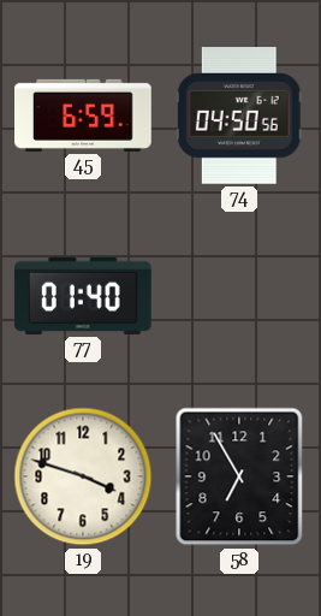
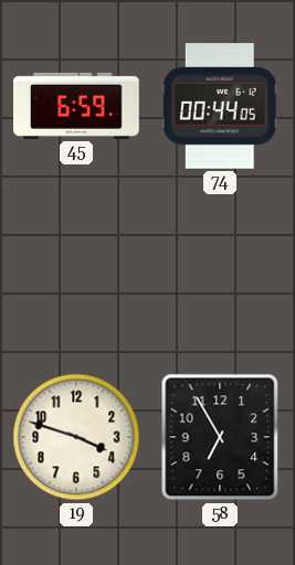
74: 04:50 -> 00:44
77: 01:40 -> none
